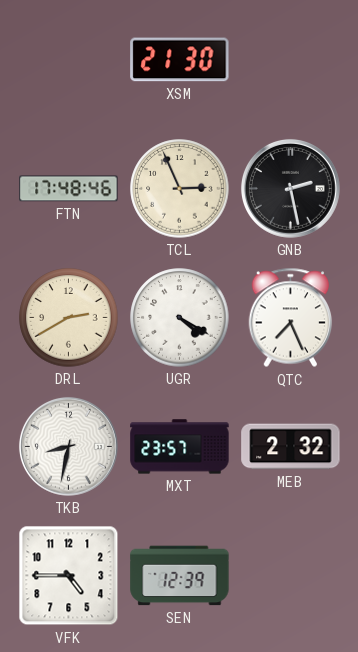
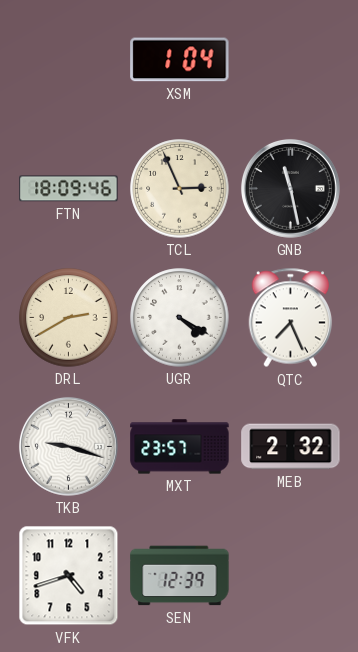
XSM: 21:30 -> 1:04
FTN: 17:48 -> 18:09
GNB: 2:28 -> 11:28
TKB: 8:32 -> 9:18
VFK: 4:45 -> 4:42
